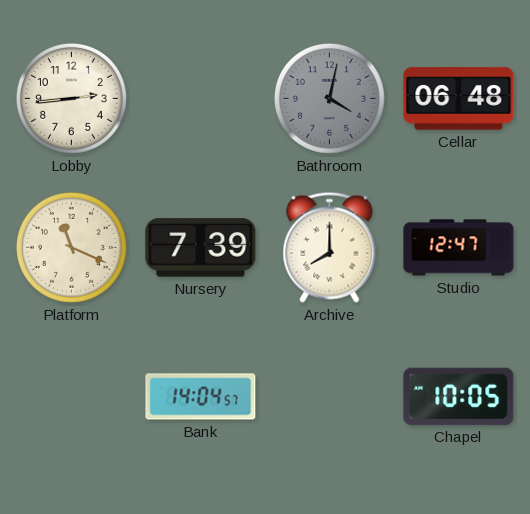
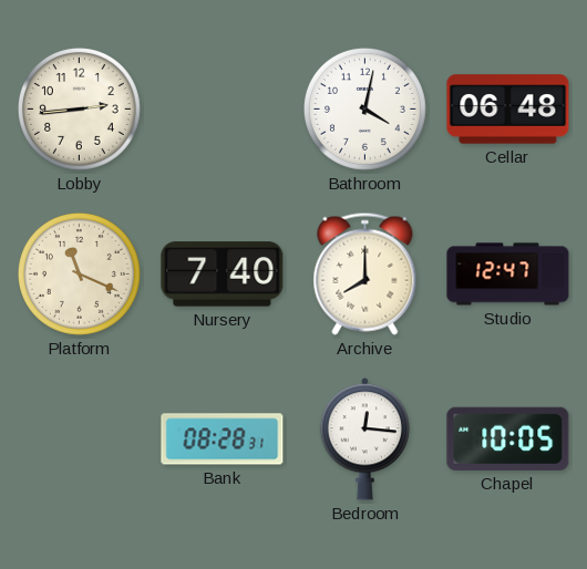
Bathroom dial: grey -> white
Nursery: 7:39 -> 7:40
Bank: 14:04 -> 08:28
Bedroom: none -> 12:16
